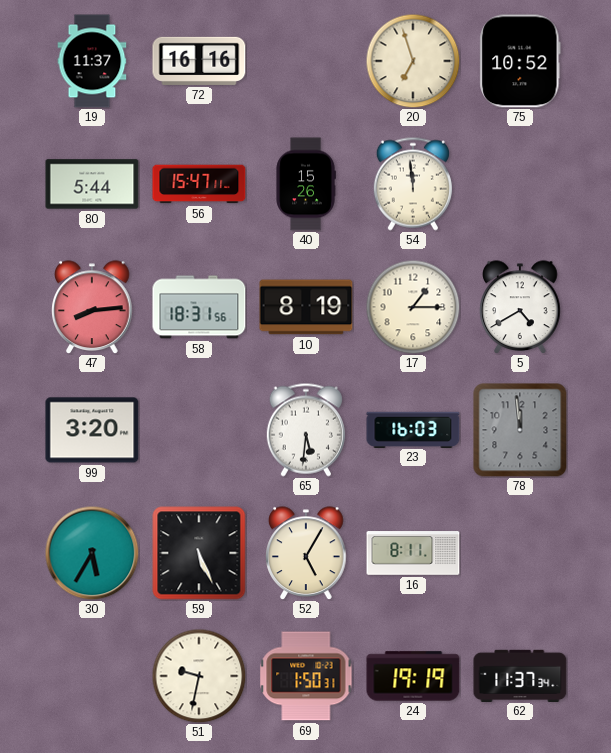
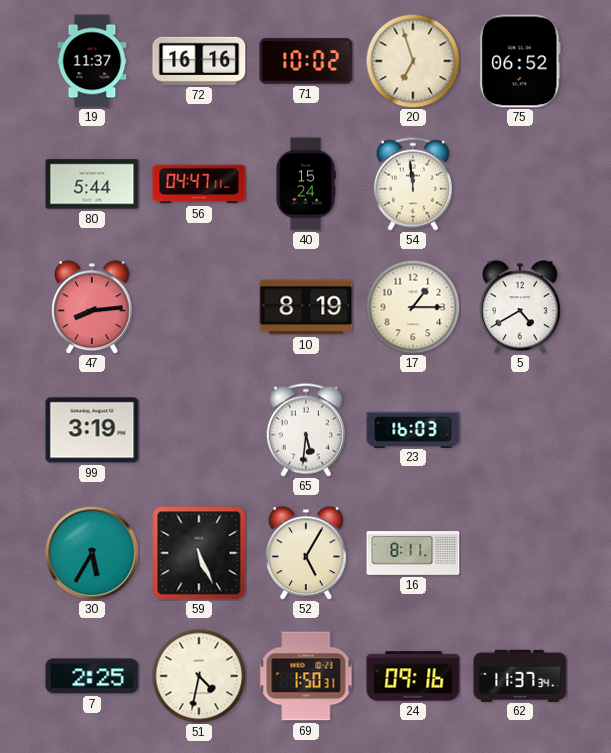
71: none -> 10:02
75: 10:52 -> 06:52
56: 15:47 -> 04:47
40: 15:26 -> 15:24
58: 18:31 -> none
99: 3:20 -> 3:19
78: 11:59 -> none
7: none -> 2:25
51: 9:32 -> 4:32
24: 19:19 -> 09:16
